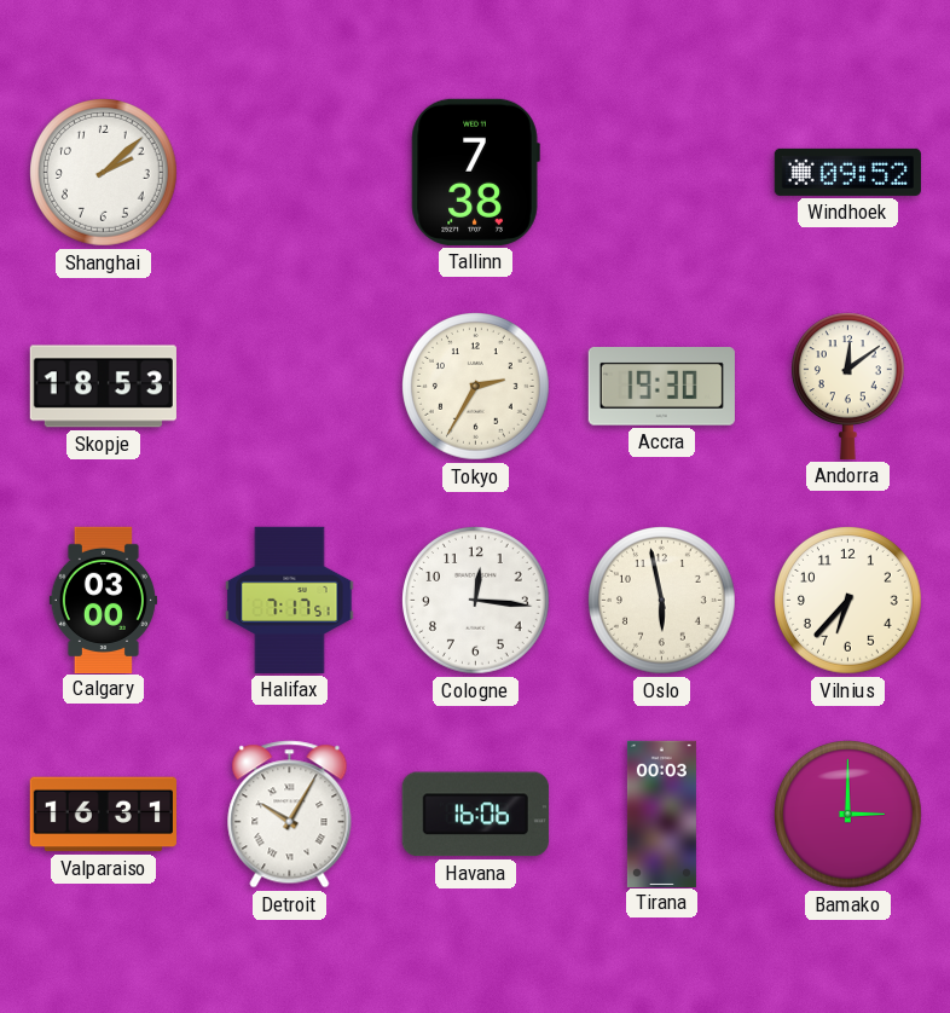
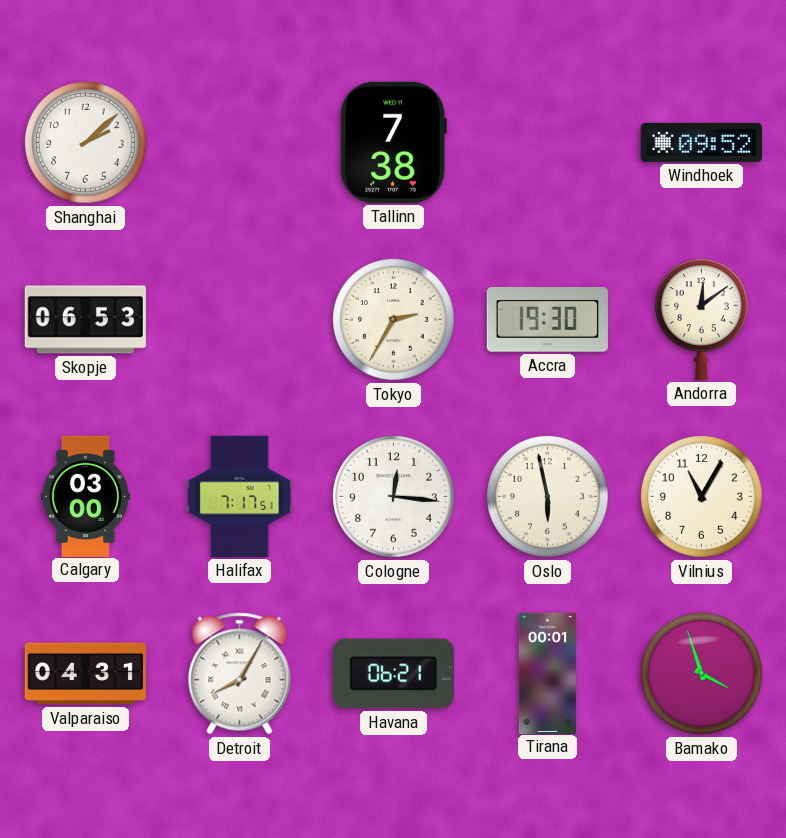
Skopje: 18:53 -> 06:53
Vilnius: 6:37 -> 11:05
Valparaiso: 16:31 -> 04:31
Detroit: 10:05 -> 8:05
Havana: 16:06 -> 06:21
Tirana: 00:03 -> 00:01
Bamako: 3:00 -> 3:57
